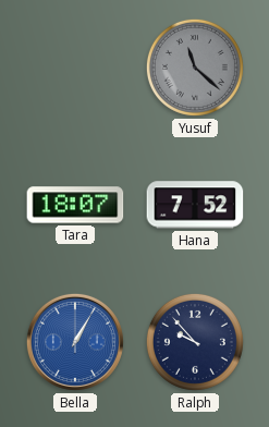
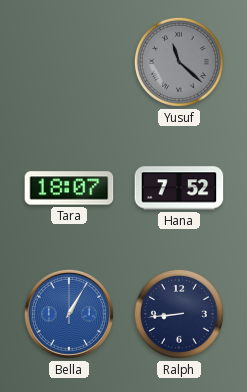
Ralph: 9:53 -> 8:44
